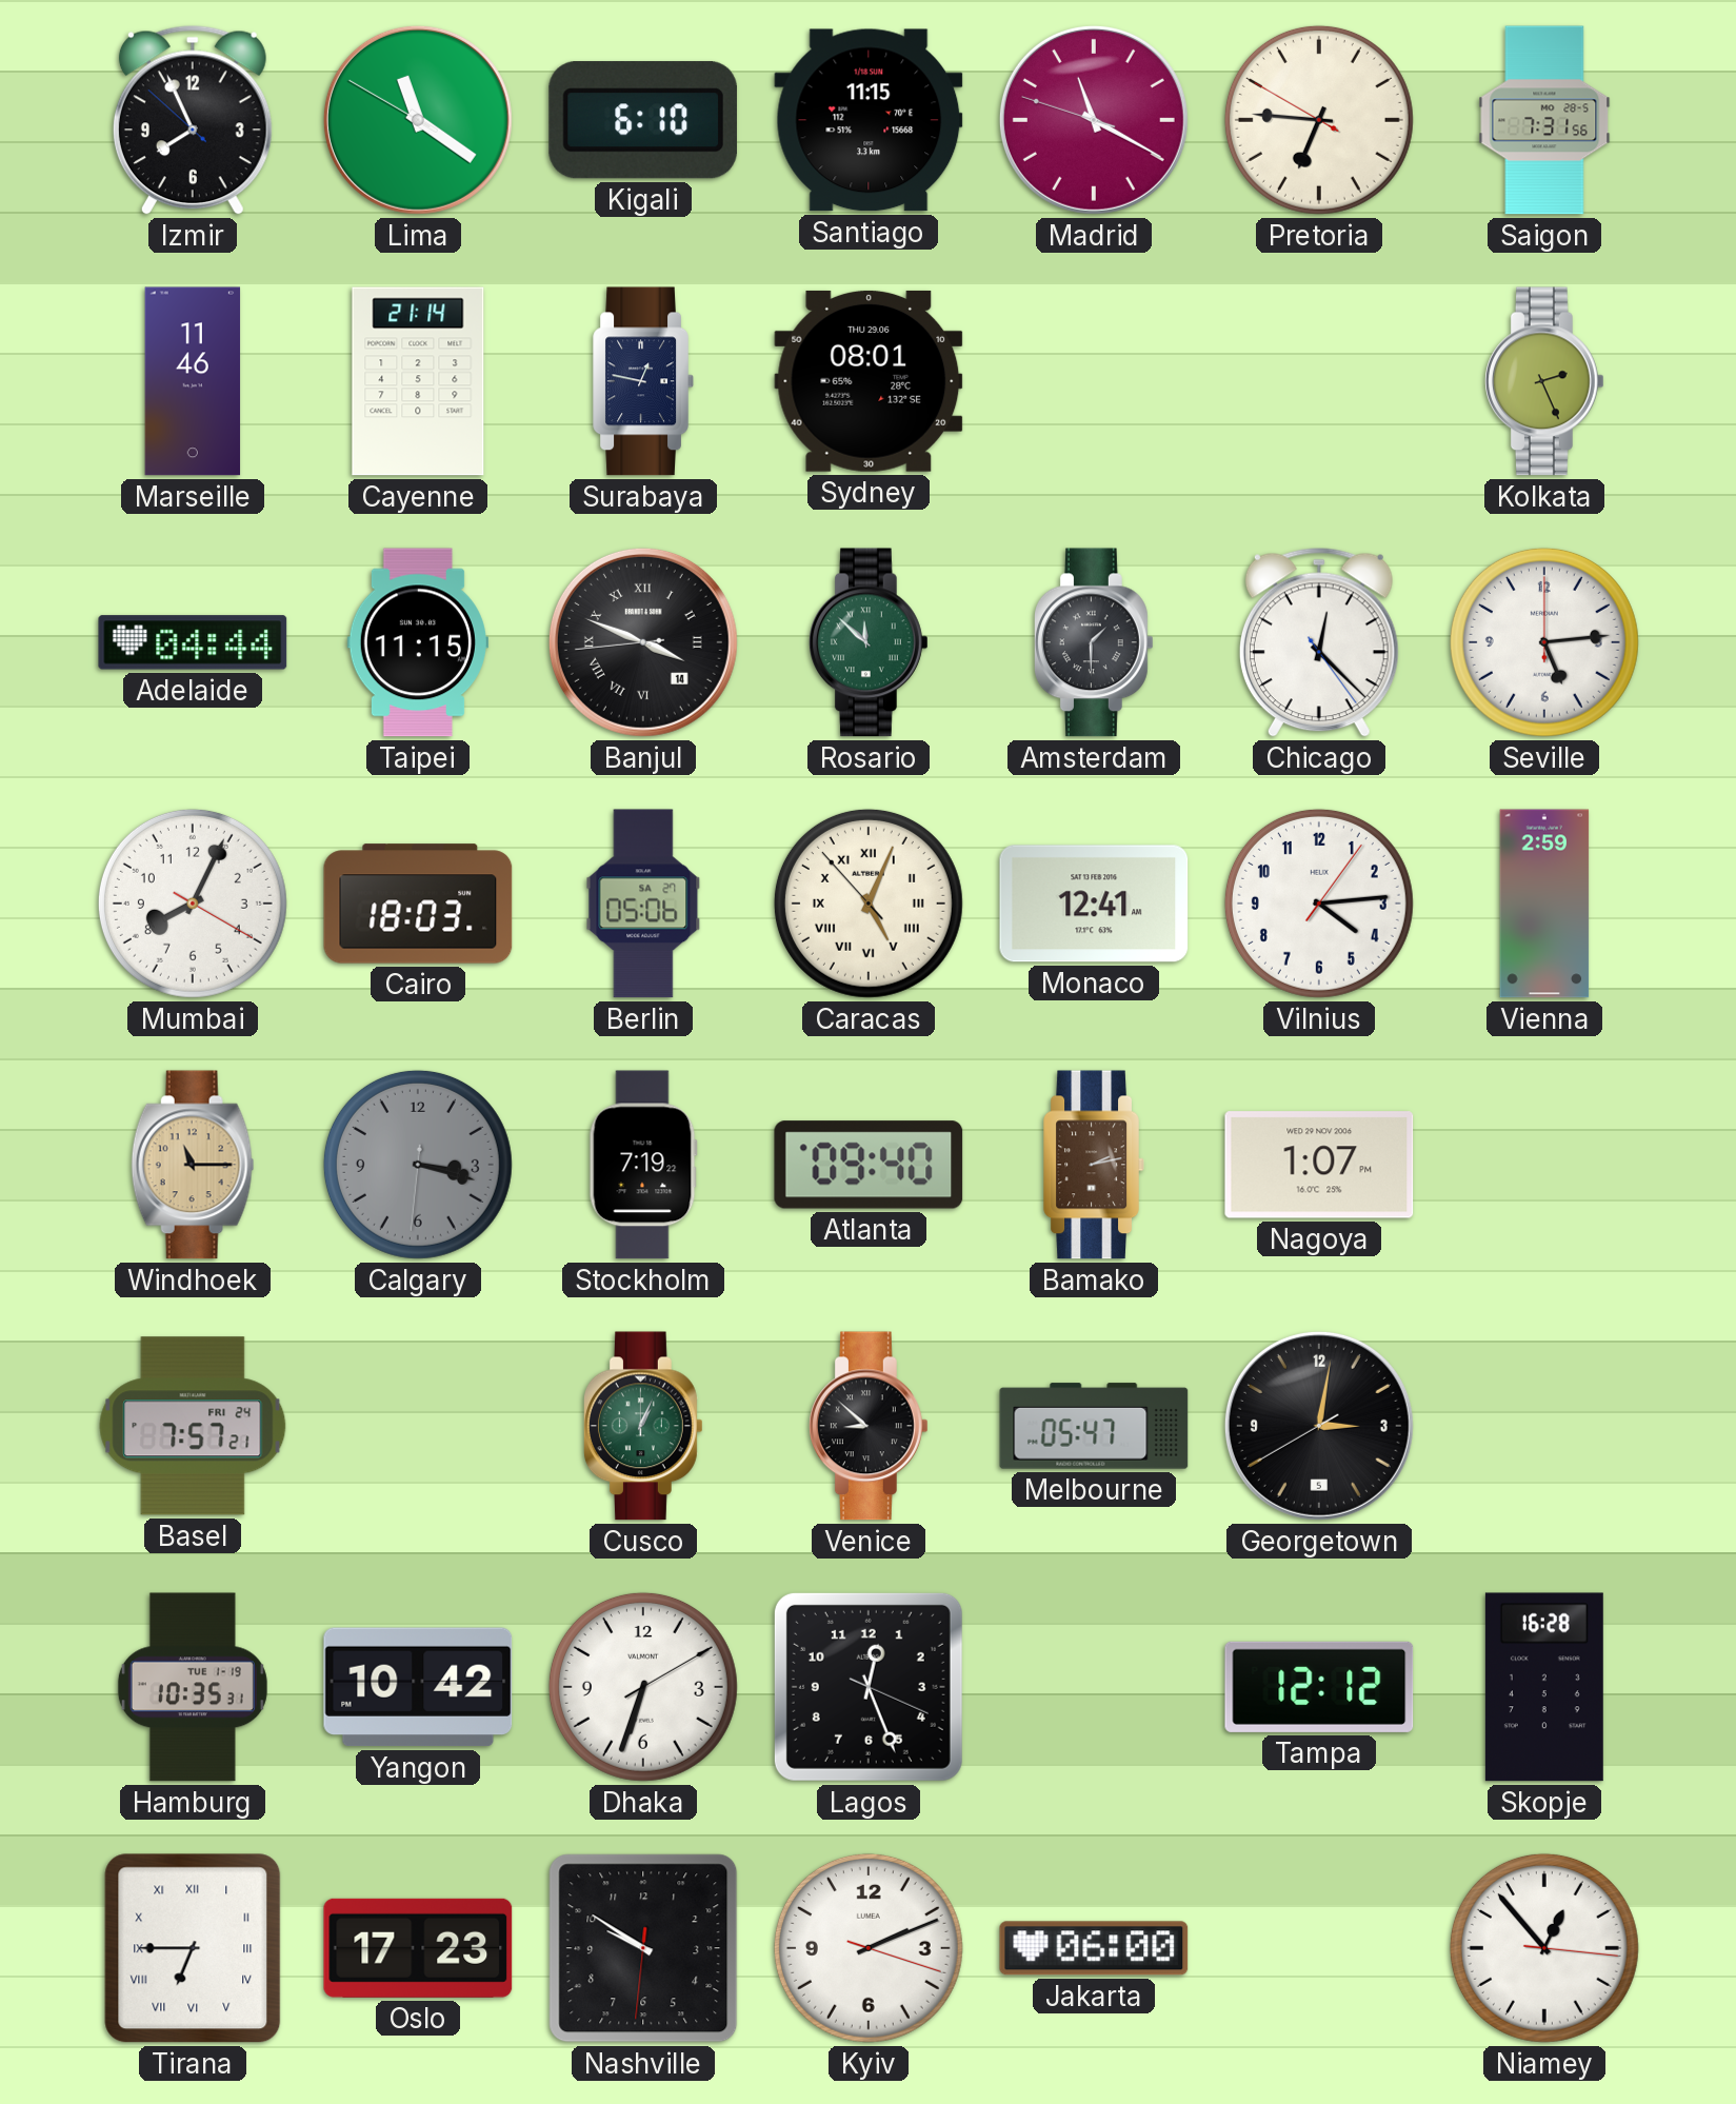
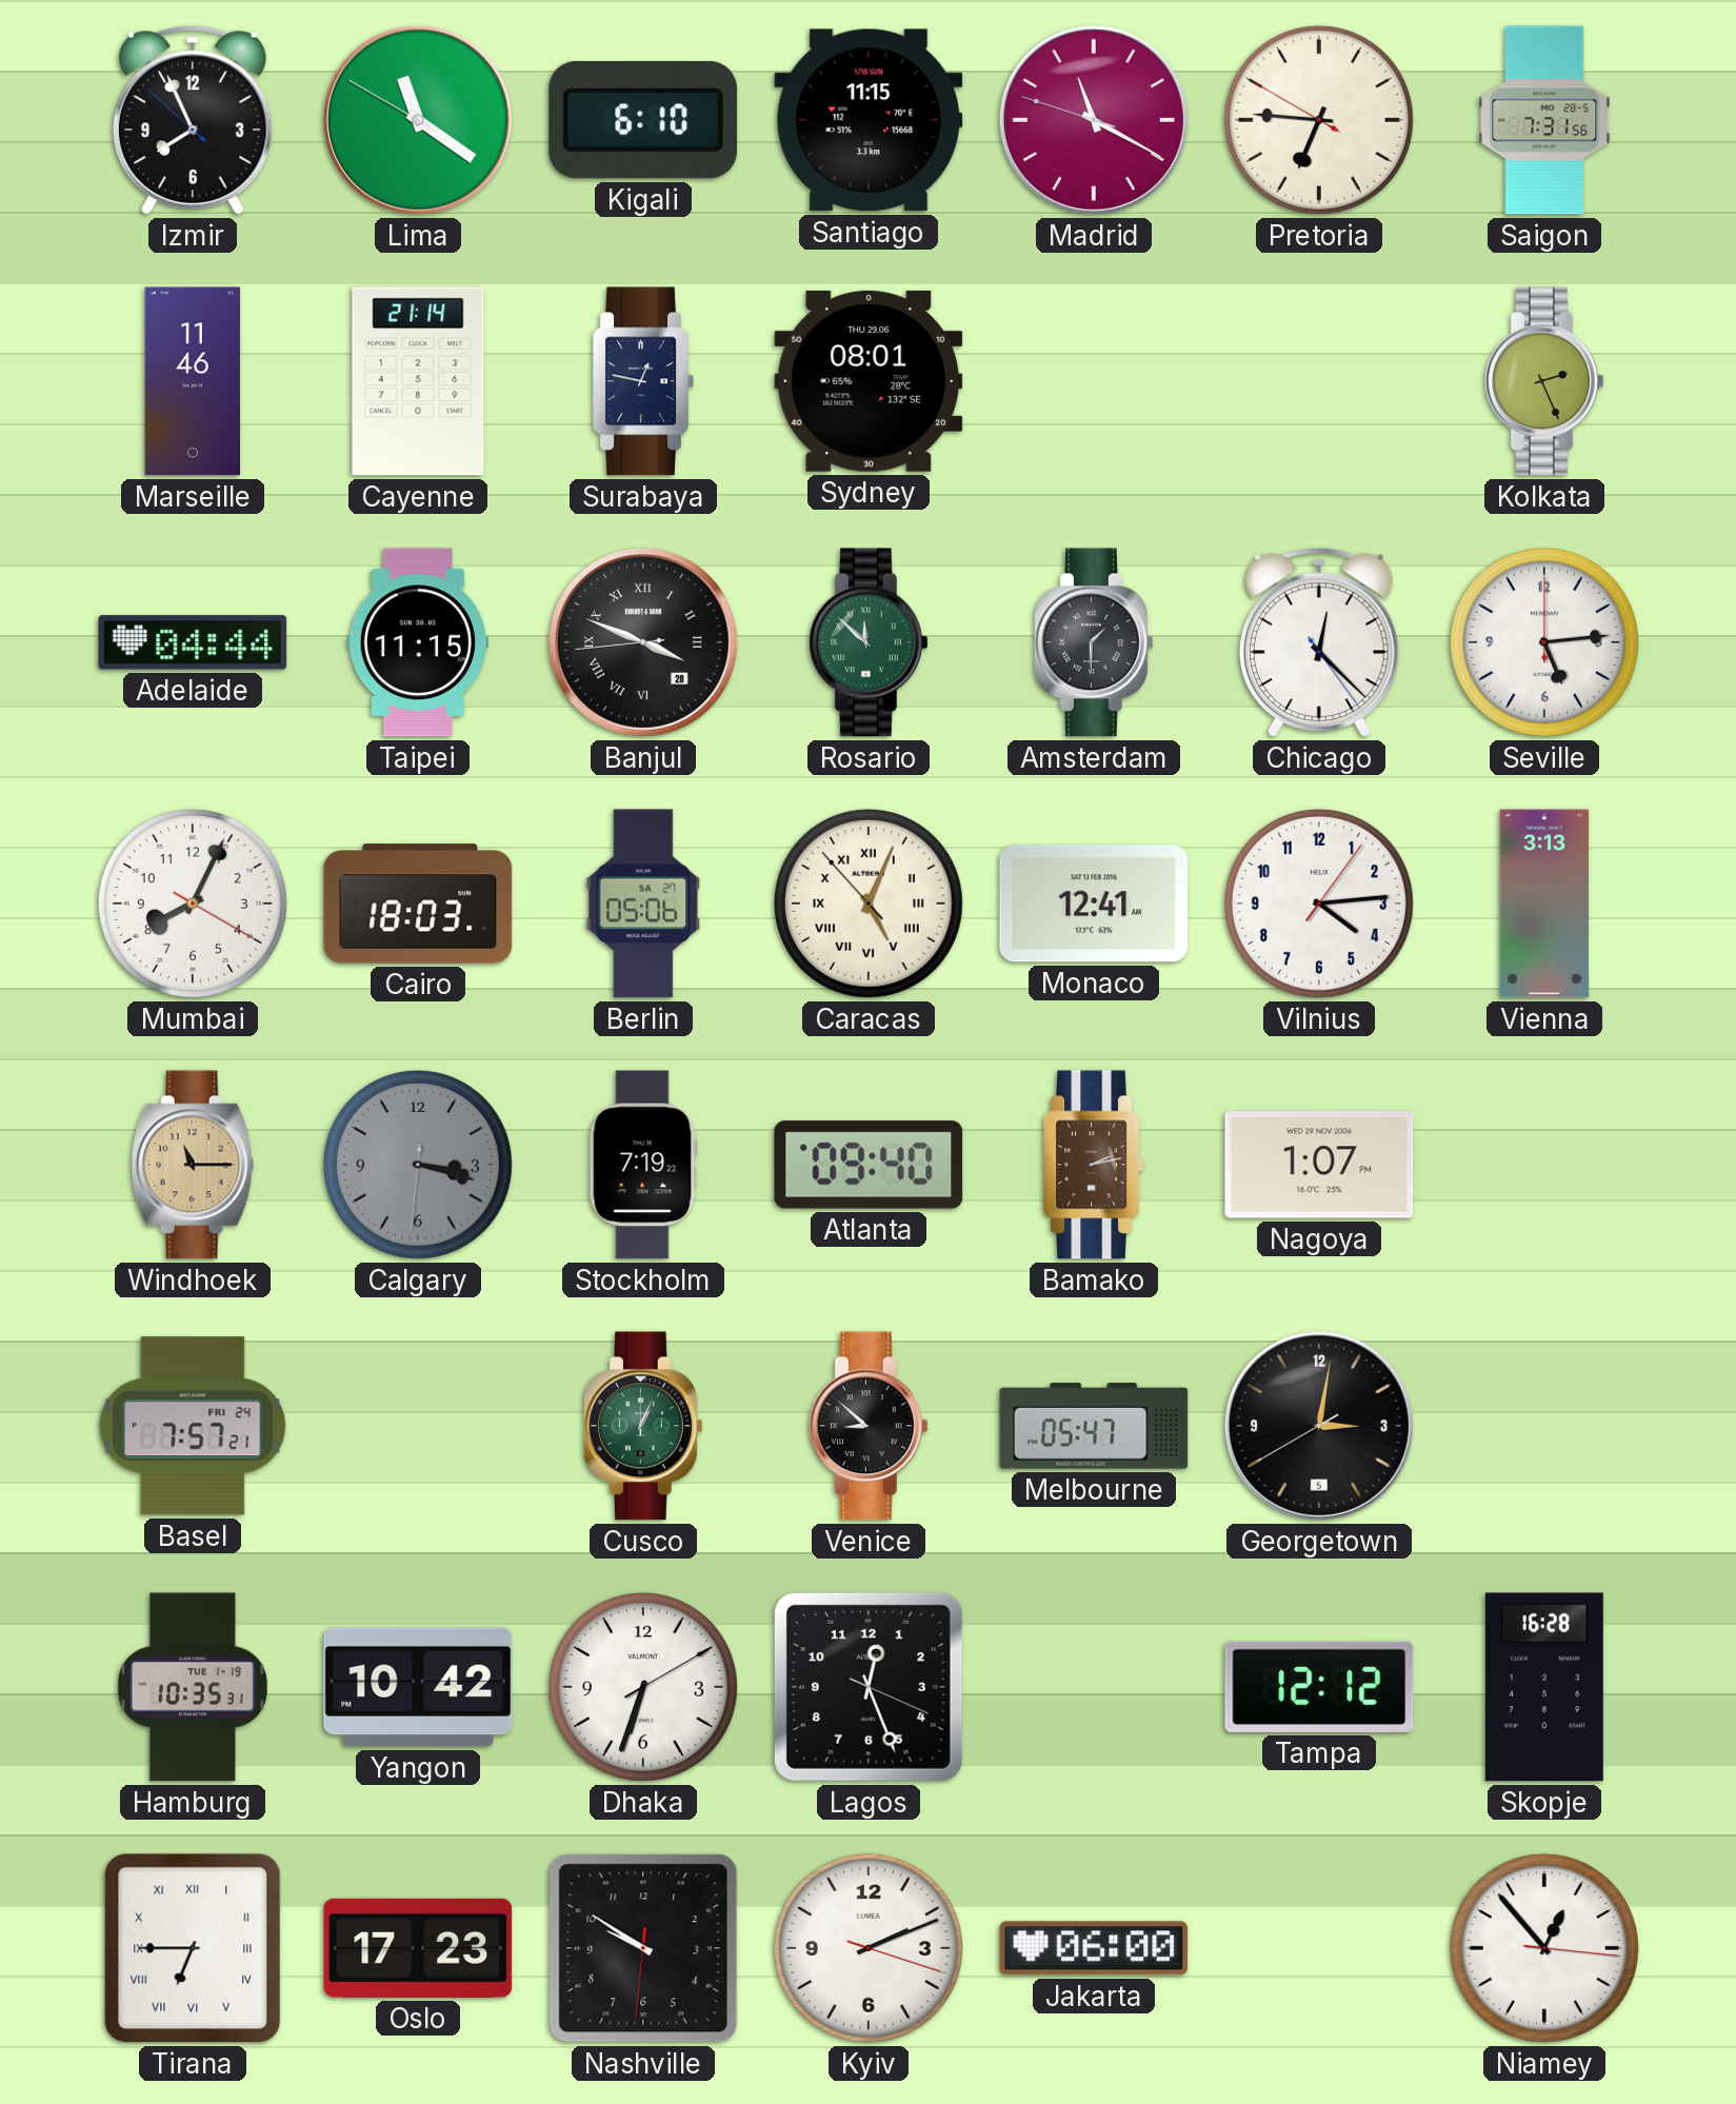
Banjul date: 14 -> 28
Vienna: 2:59 -> 3:13
